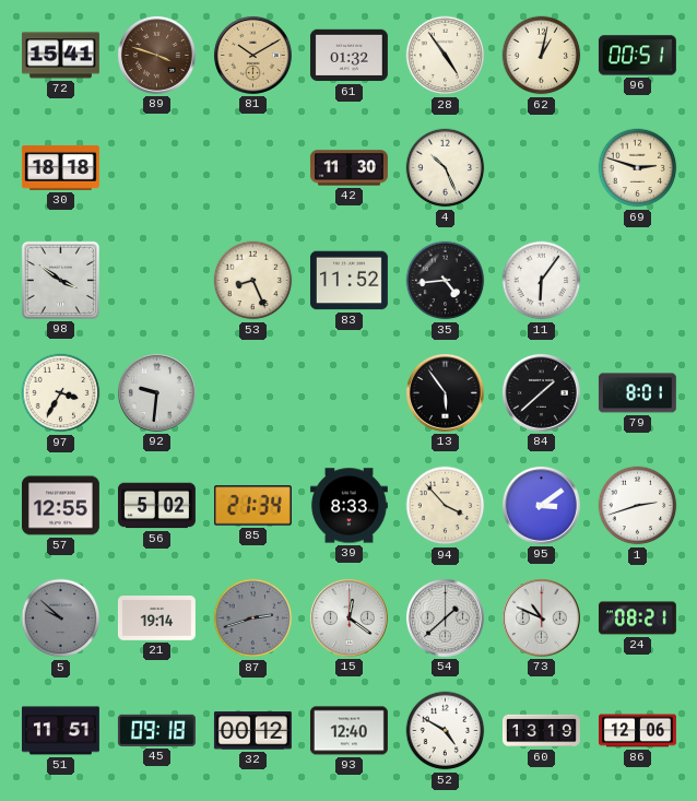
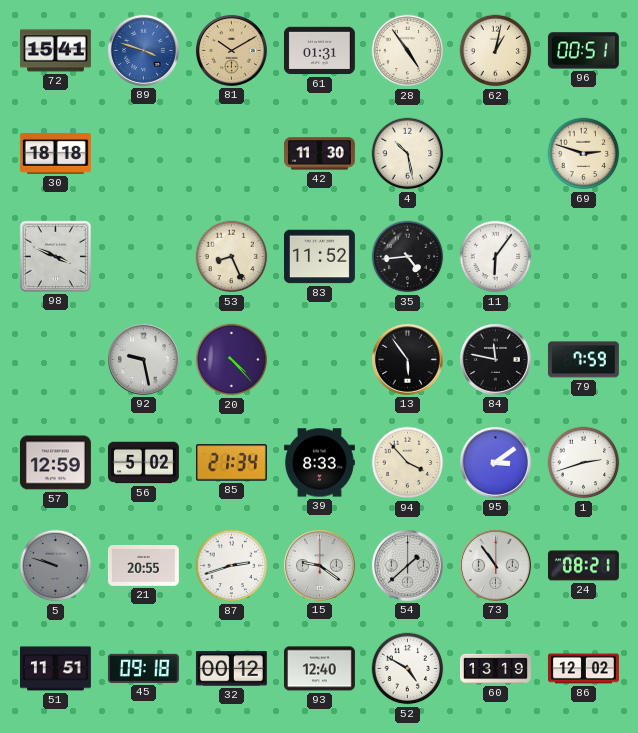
89 dial: brown -> blue
61: 01:32 -> 01:31
4: 10:26 -> 10:28
98: 3:51 -> 3:49
97: 3:35 -> none
92: 9:31 -> 9:28
20: none -> 4:23
84: 1:38 -> 11:47
79: 8:01 -> 7:59
57: 12:55 -> 12:59
5: 9:52 -> 9:48
21: 19:14 -> 20:55
87 dial: grey -> white
15: 12:21 -> 9:21
73: 10:49 -> 10:54
86: 12:06 -> 12:02
